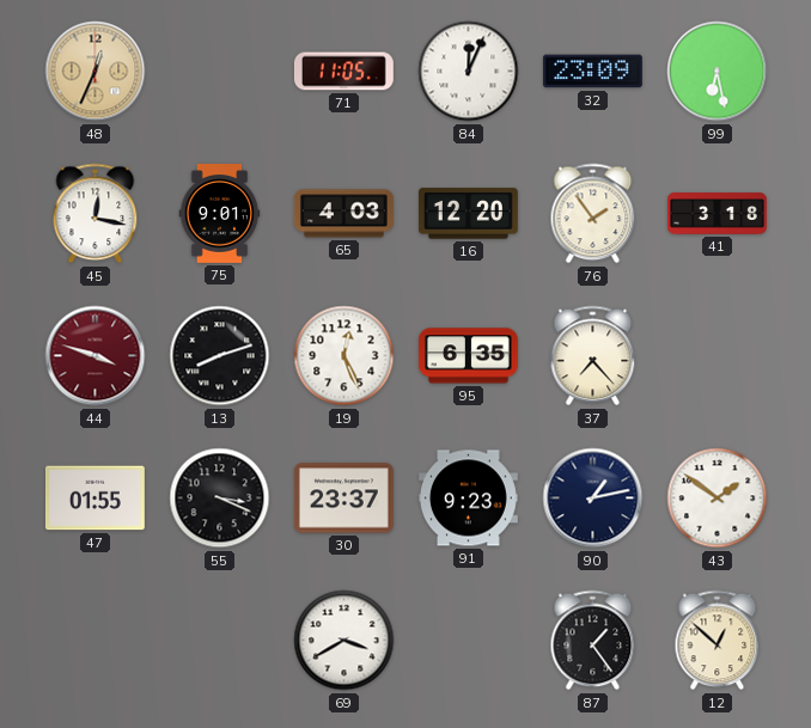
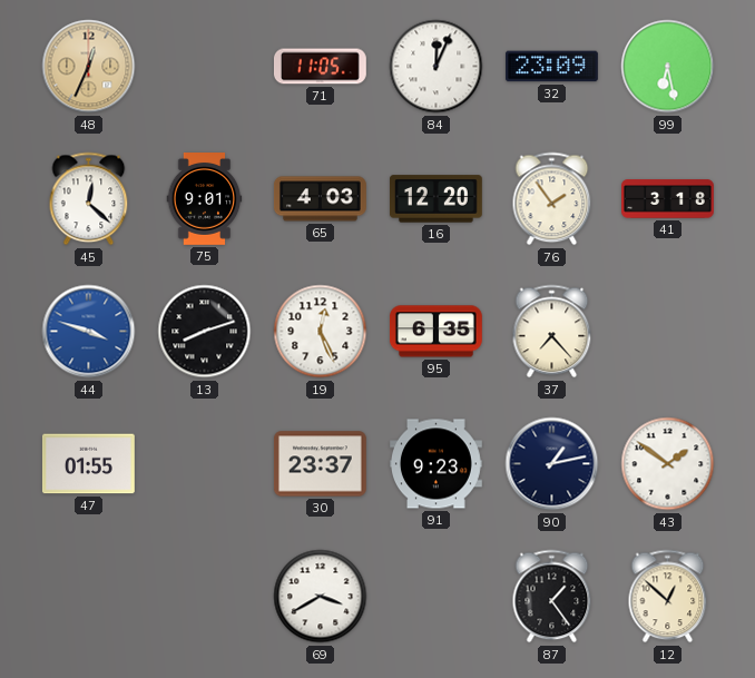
45: 12:17 -> 12:22
44 dial: burgundy -> blue
55: 3:19 -> none
